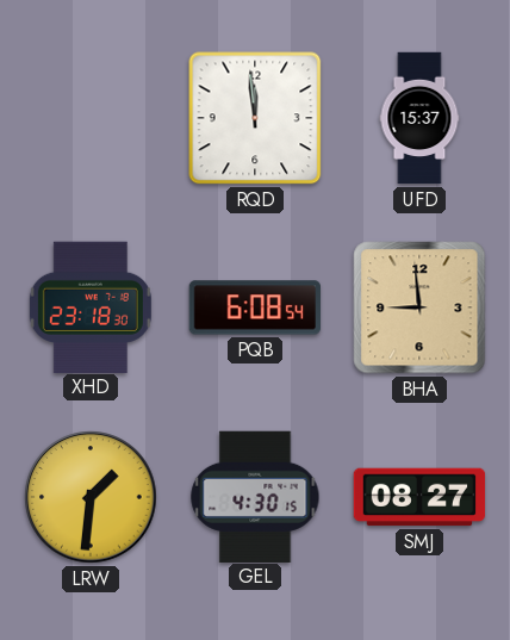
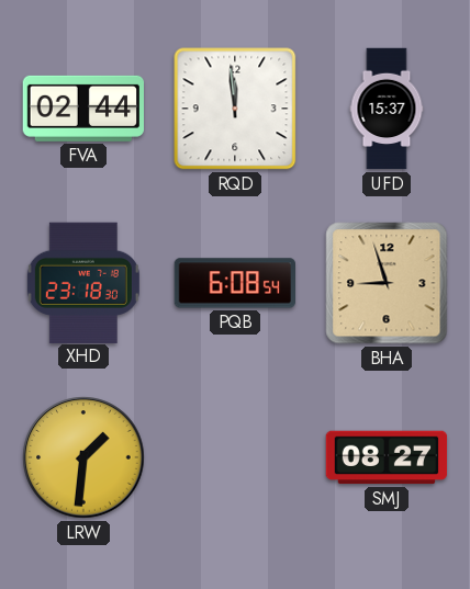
FVA: none -> 02:44
BHA: 8:59 -> 8:57
GEL: 4:30 -> none
